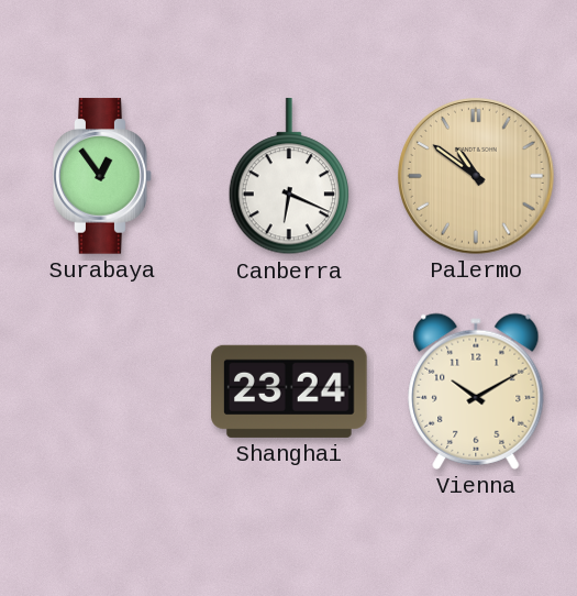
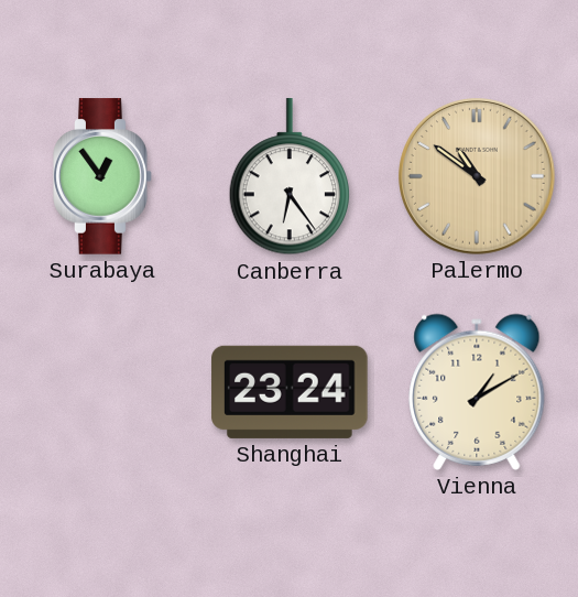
Canberra: 6:19 -> 6:24
Vienna: 10:10 -> 1:10
